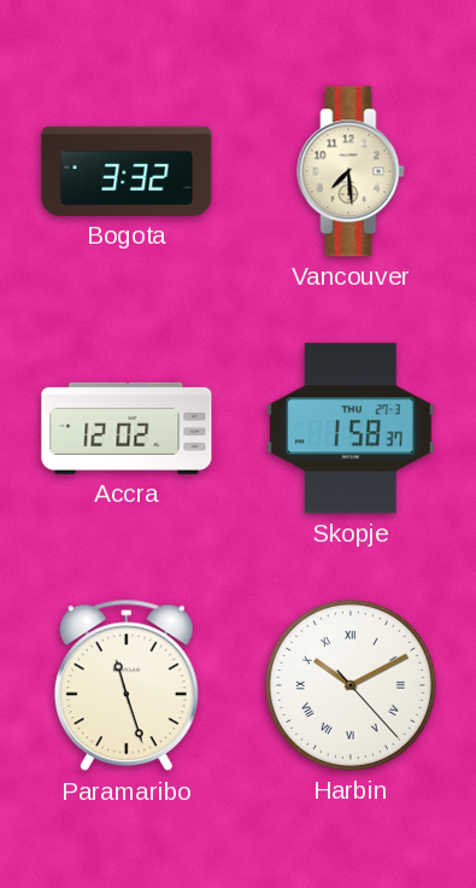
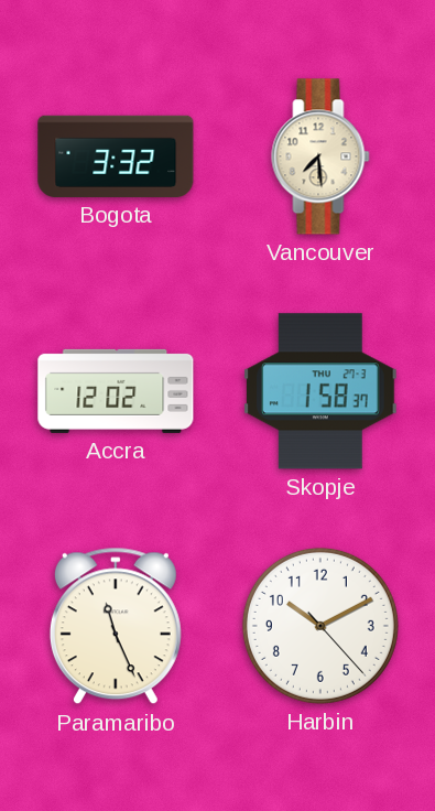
Paramaribo: 11:27 -> 11:26
Harbin numerals: Roman -> Arabic
